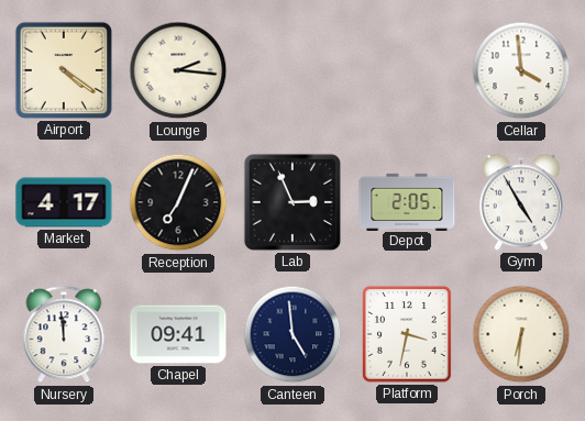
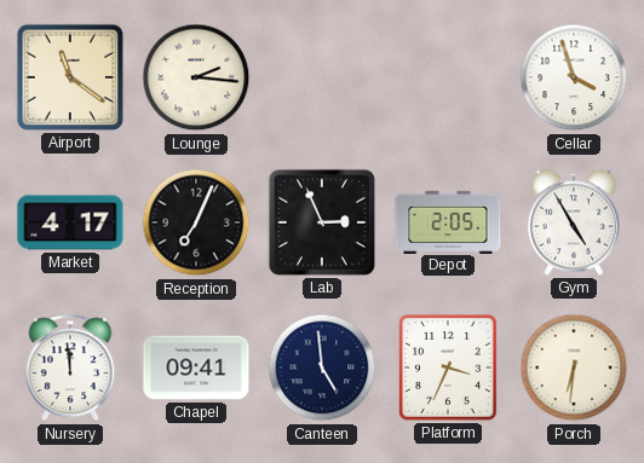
Airport: 4:21 -> 11:21
Cellar: 3:59 -> 3:57
Platform: 3:32 -> 3:34
